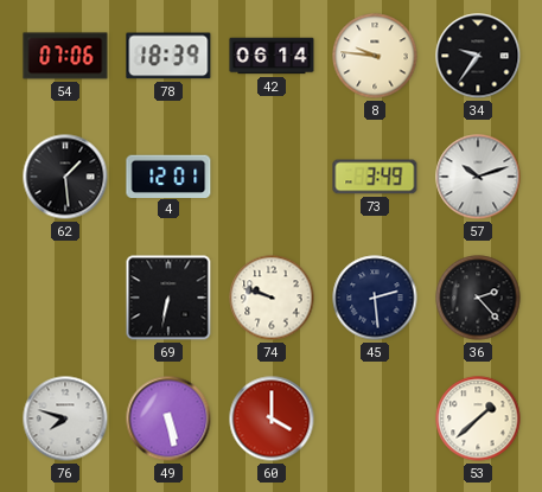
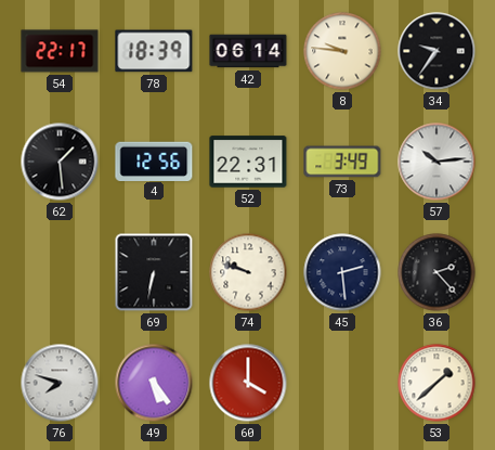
54: 07:06 -> 22:17
4: 12:01 -> 12:56
52: none -> 22:31
57: 10:12 -> 10:14
49: 5:28 -> 5:24
